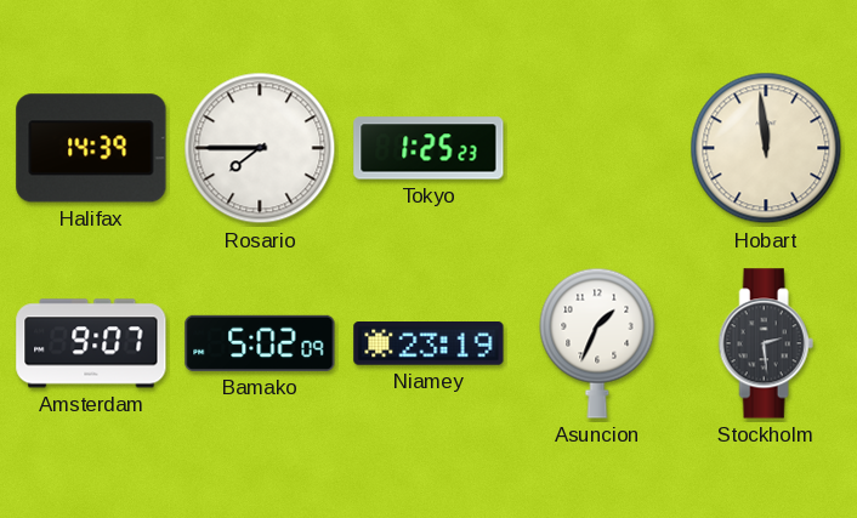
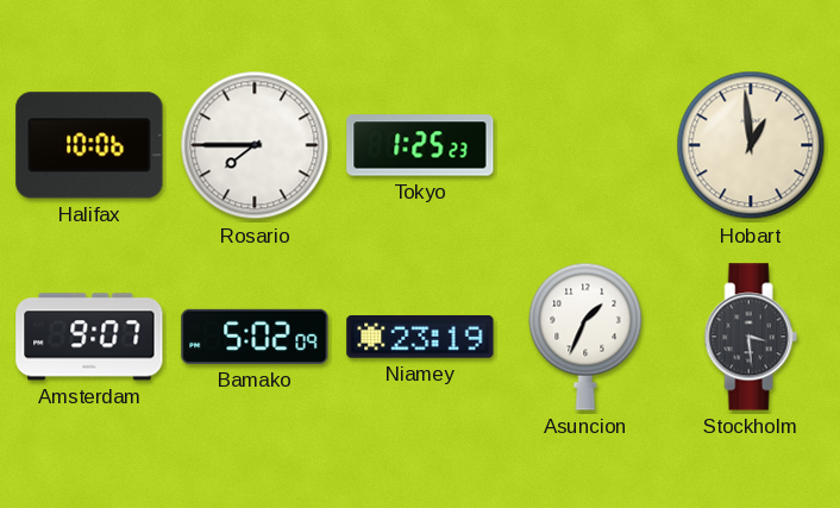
Halifax: 14:39 -> 10:06
Hobart: 11:59 -> 12:59
Stockholm: 2:29 -> 3:29
